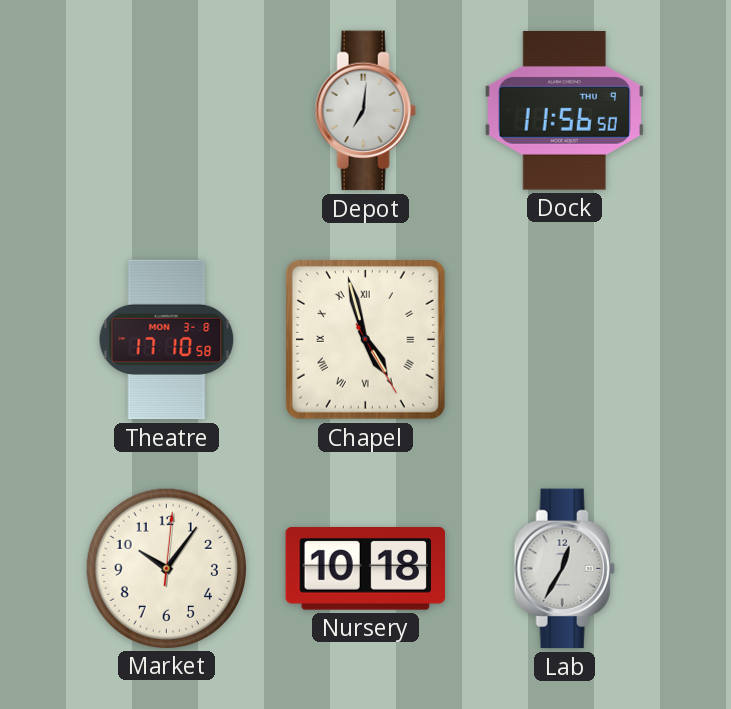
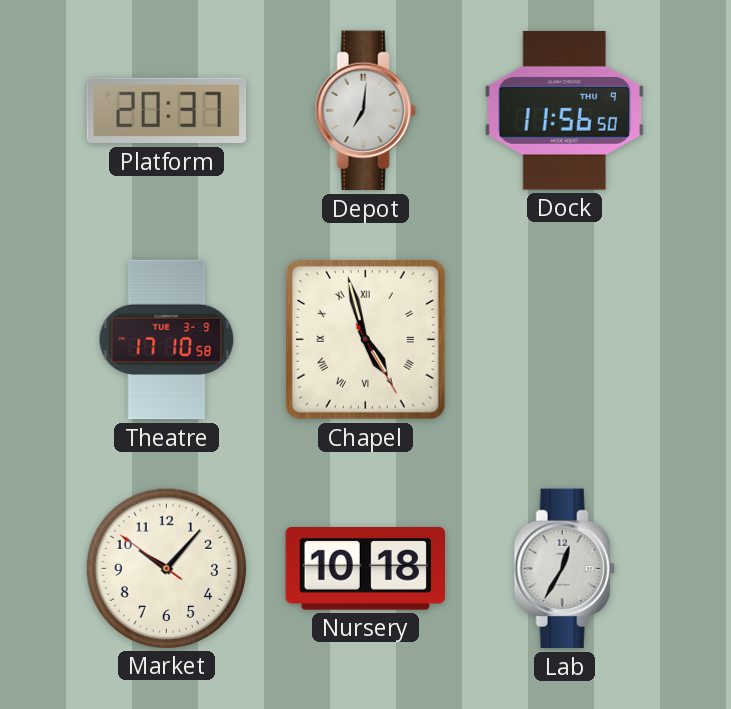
Platform: none -> 20:37
Theatre date: MON 3-8 -> TUE 3-9
Market: 10:06:01 -> 10:06:51
